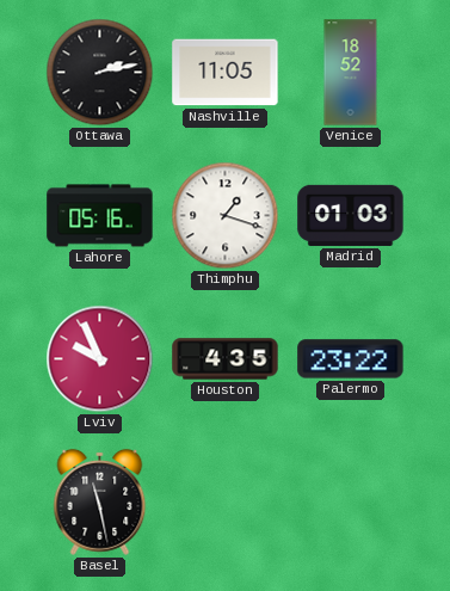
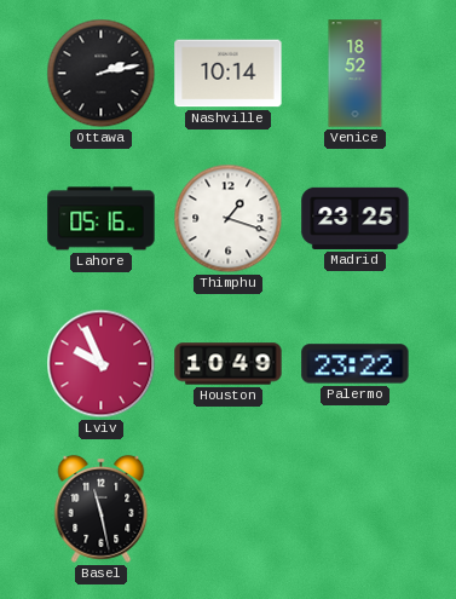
Nashville: 11:05 -> 10:14
Madrid: 01:03 -> 23:25
Houston: 4:35 -> 10:49
